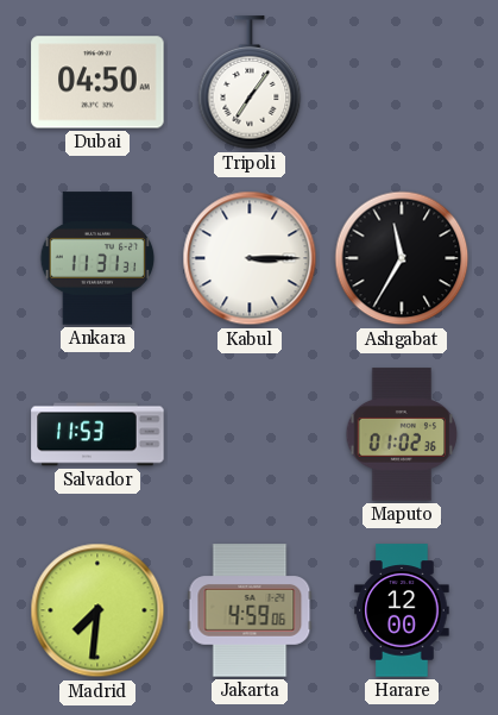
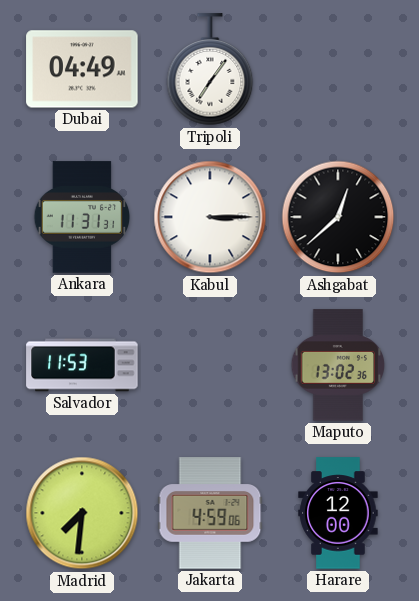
Dubai: 04:50 -> 04:49
Ashgabat: 11:35 -> 12:38
Maputo: 01:02 -> 13:02
